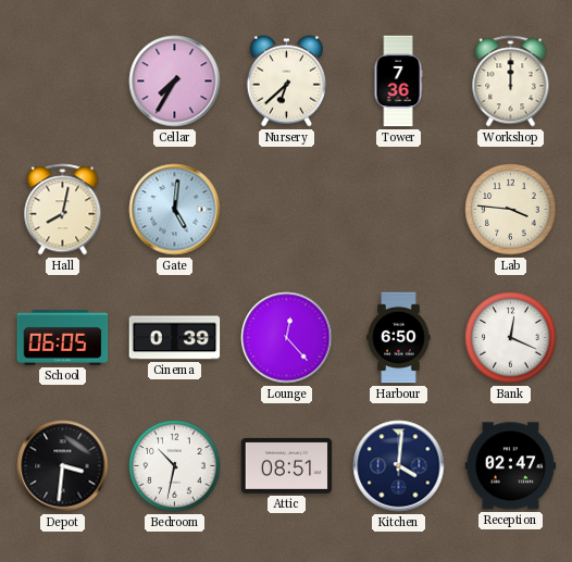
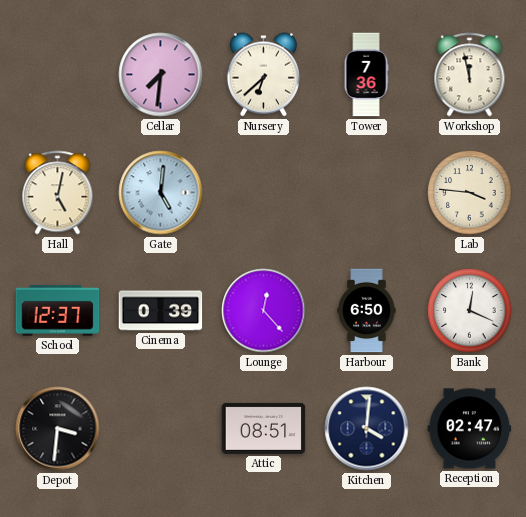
Cellar: 7:35 -> 7:31
Workshop: 12:00 -> 11:58
Hall: 8:02 -> 5:02
School: 06:05 -> 12:37
Bedroom: 10:32 -> none
